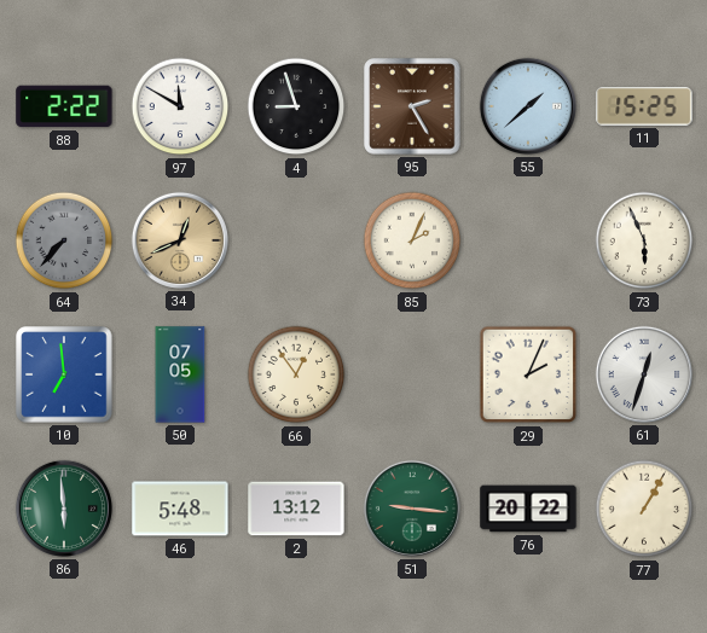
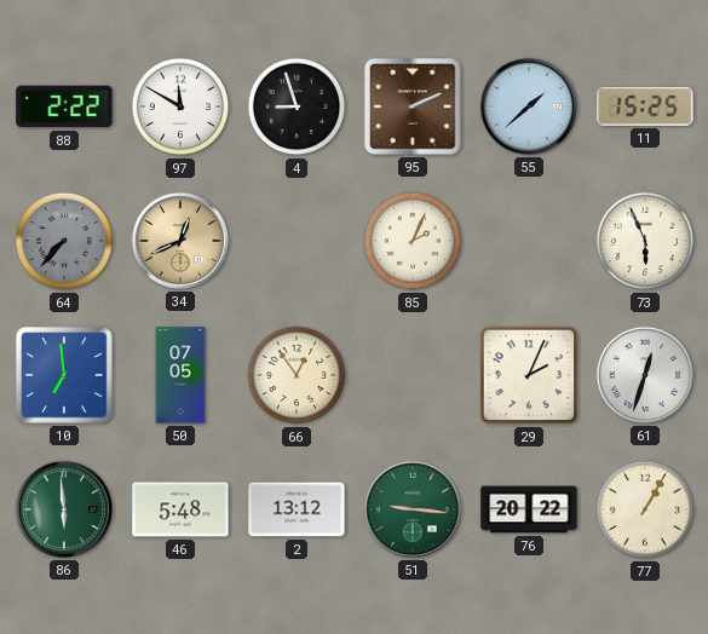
95: 2:25 -> 2:11
